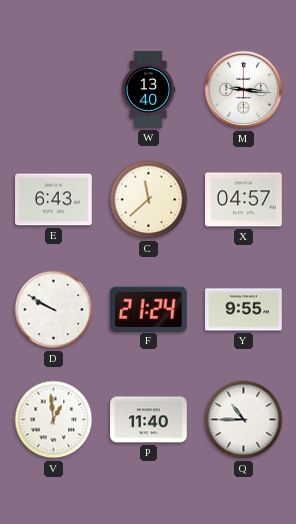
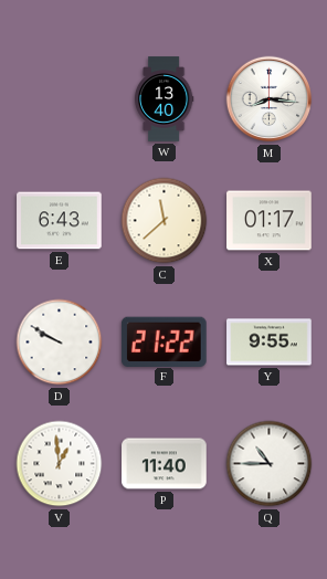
M: 9:16 -> 8:16
X: 04:57 -> 01:17
F: 21:24 -> 21:22
